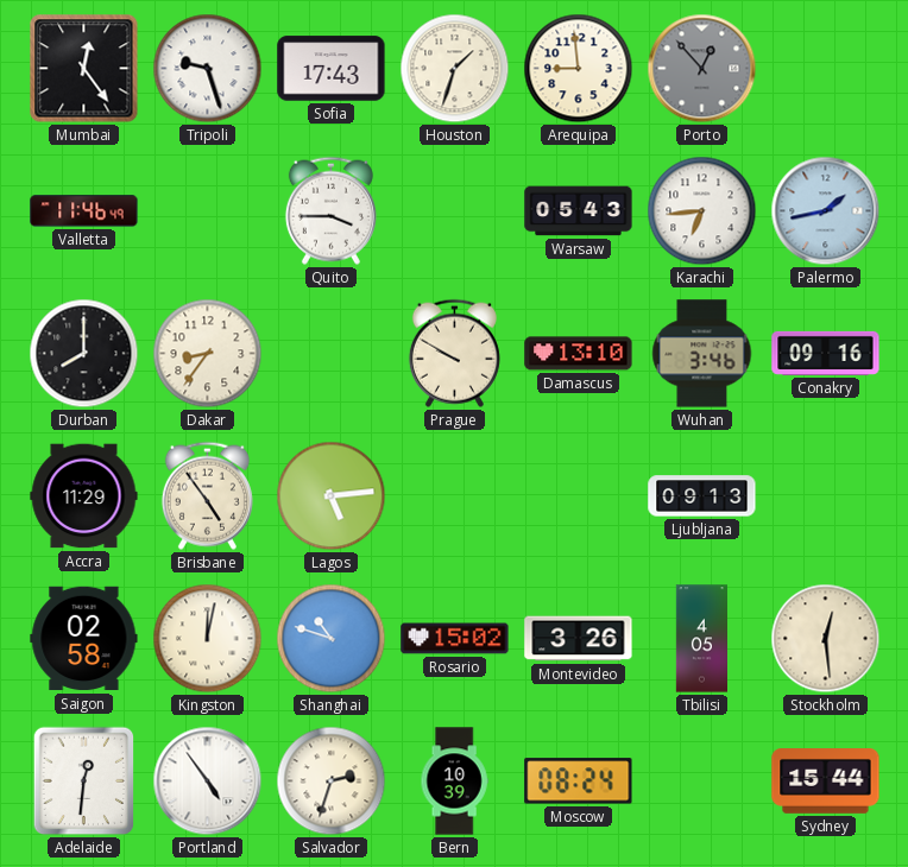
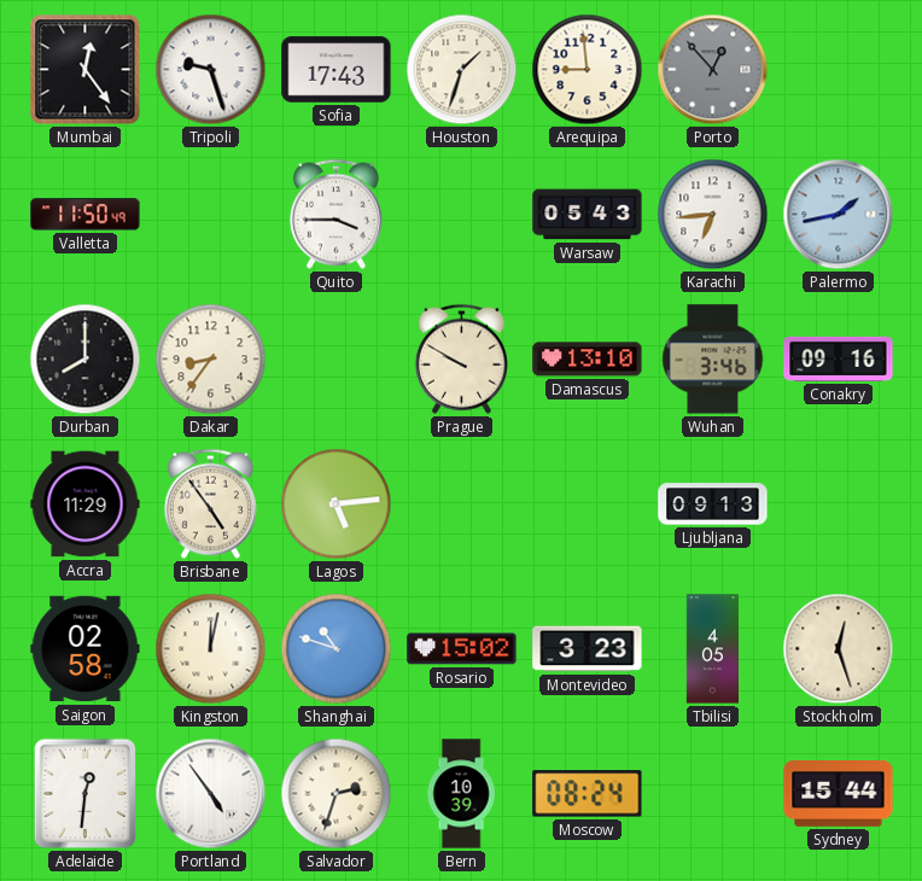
Valletta: 11:46 -> 11:50
Montevideo: 3:26 -> 3:23
Stockholm: 12:29 -> 12:27
